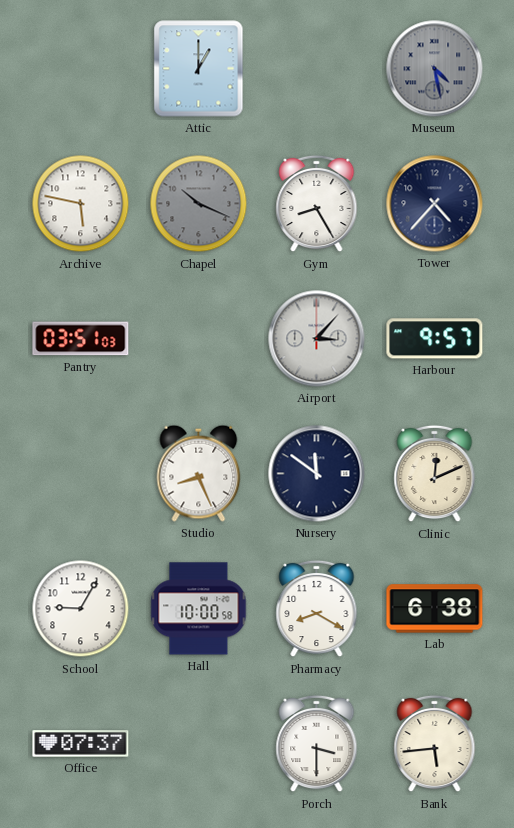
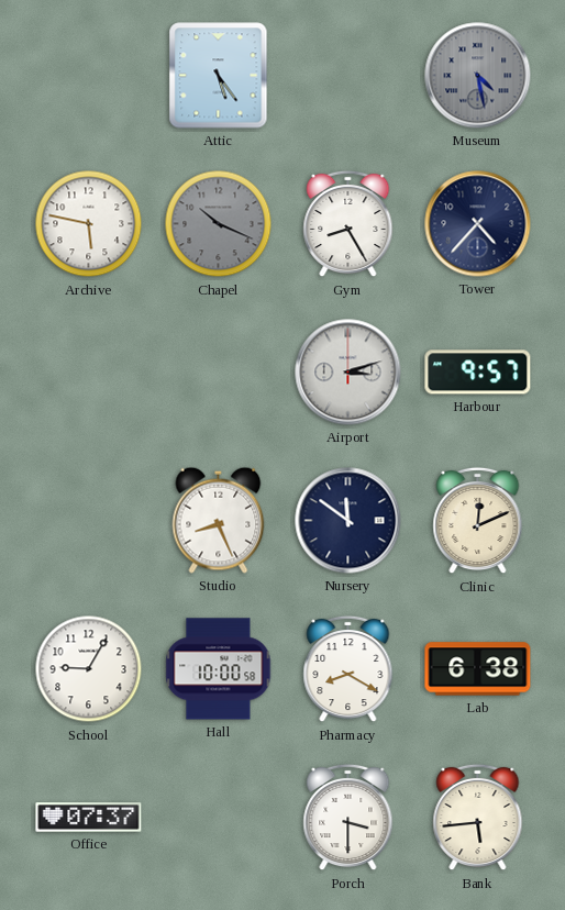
Attic: 1:00 -> 5:24
Pantry: 03:51 -> none
Airport: 3:07 -> 3:12
